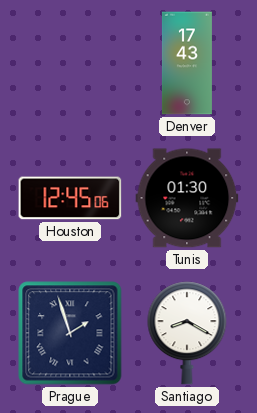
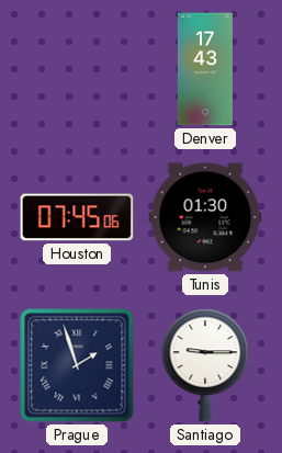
Houston: 12:45 -> 07:45
Santiago: 8:20 -> 9:15
